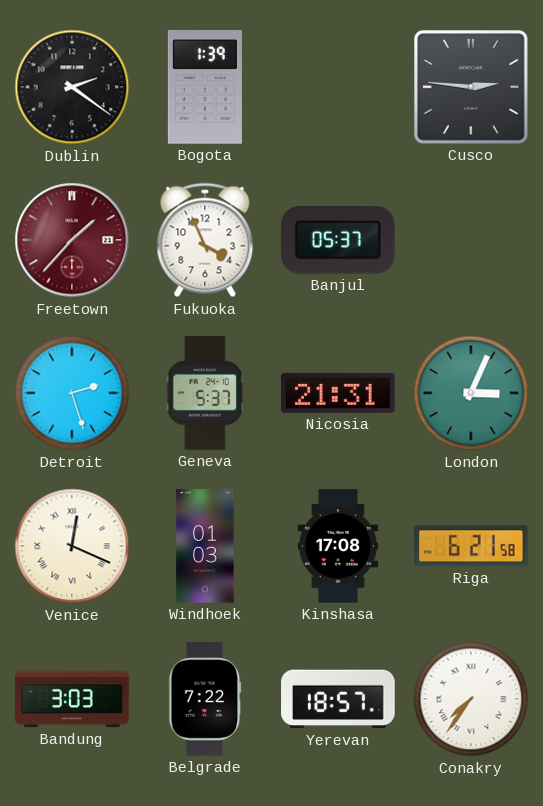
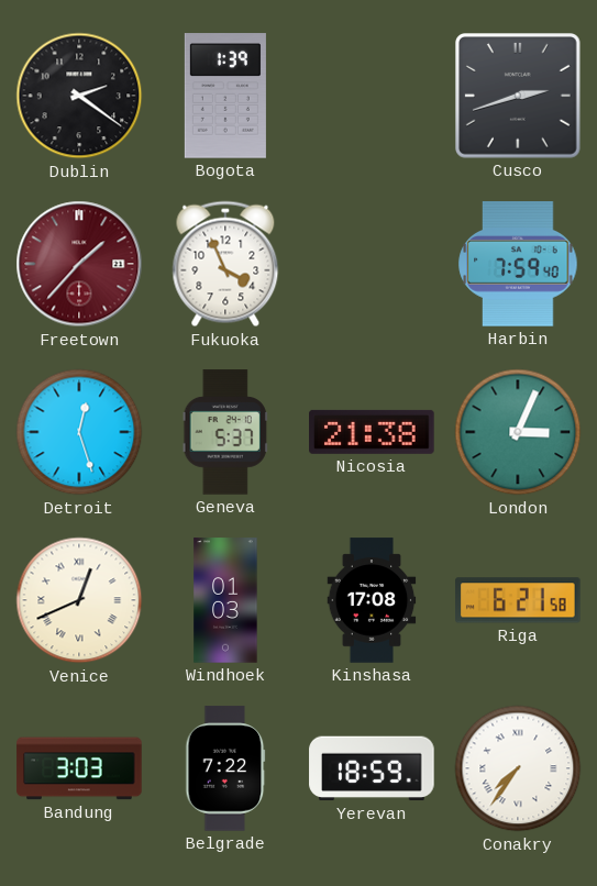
Cusco: 2:46 -> 2:42
Banjul: 05:37 -> none
Harbin: none -> 7:59
Detroit: 2:27 -> 12:27
Nicosia: 21:31 -> 21:38
Venice: 12:19 -> 12:41
Yerevan: 18:57 -> 18:59
